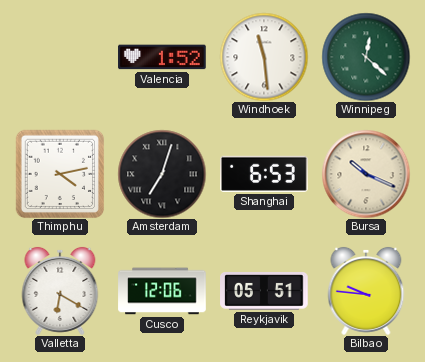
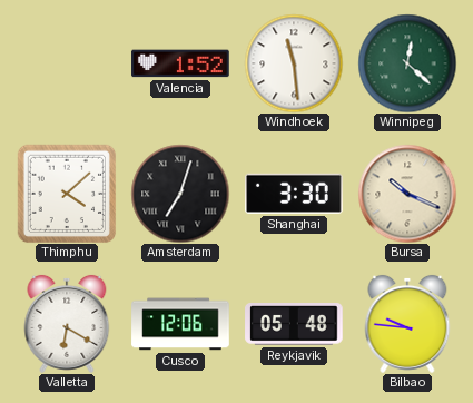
Thimphu: 4:13 -> 4:08
Shanghai: 6:53 -> 3:30
Reykjavik: 05:51 -> 05:48
